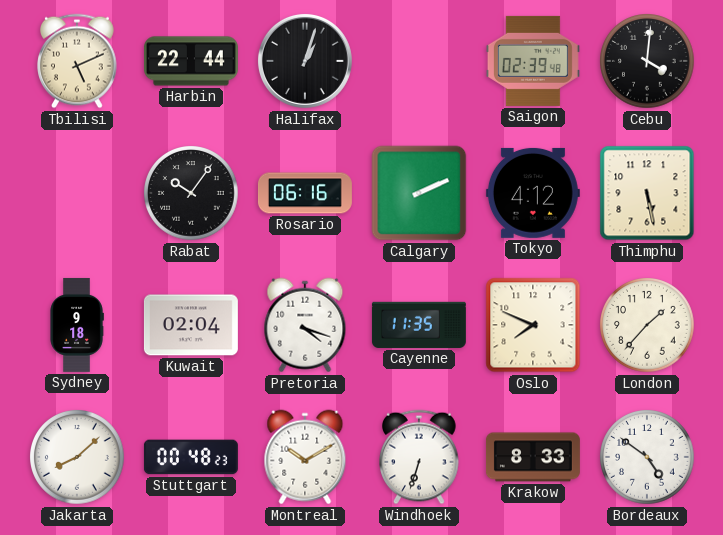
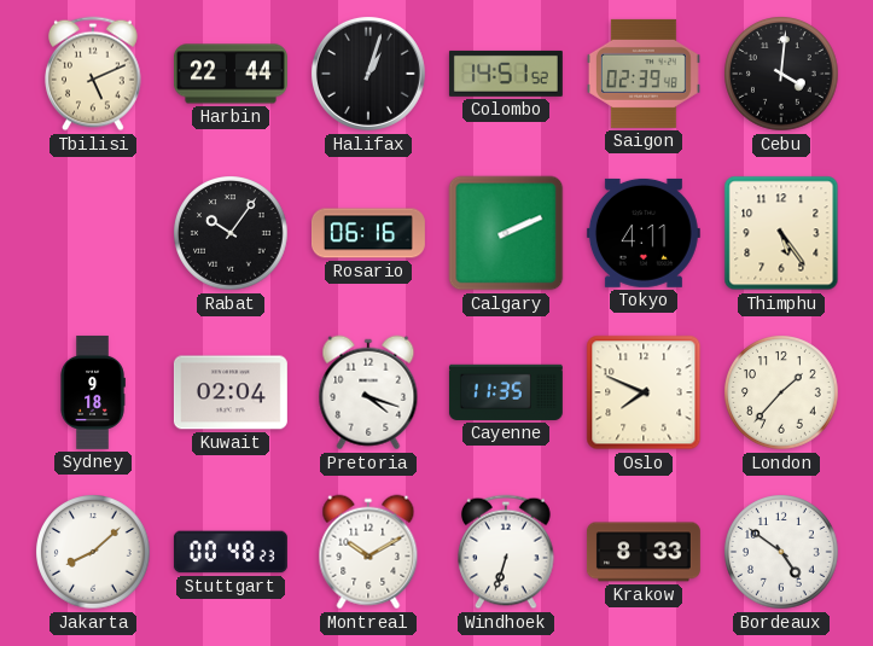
Colombo: none -> 14:51
Tokyo: 4:12 -> 4:11
Thimphu: 5:28 -> 5:24
